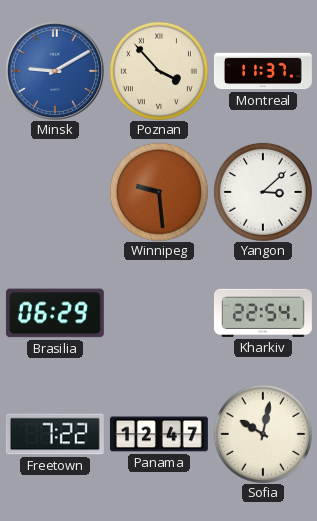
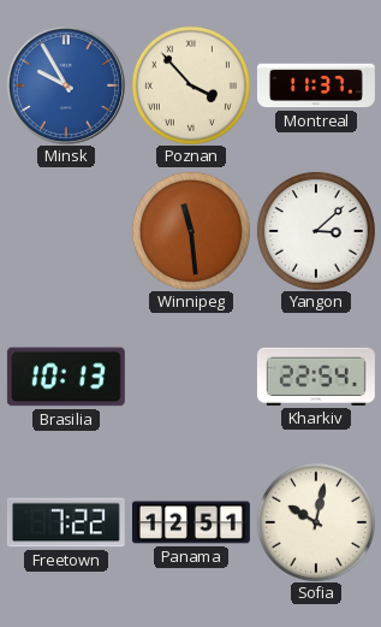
Minsk: 9:10 -> 9:55
Winnipeg: 9:29 -> 11:29
Brasilia: 06:29 -> 10:13
Panama: 12:47 -> 12:51
